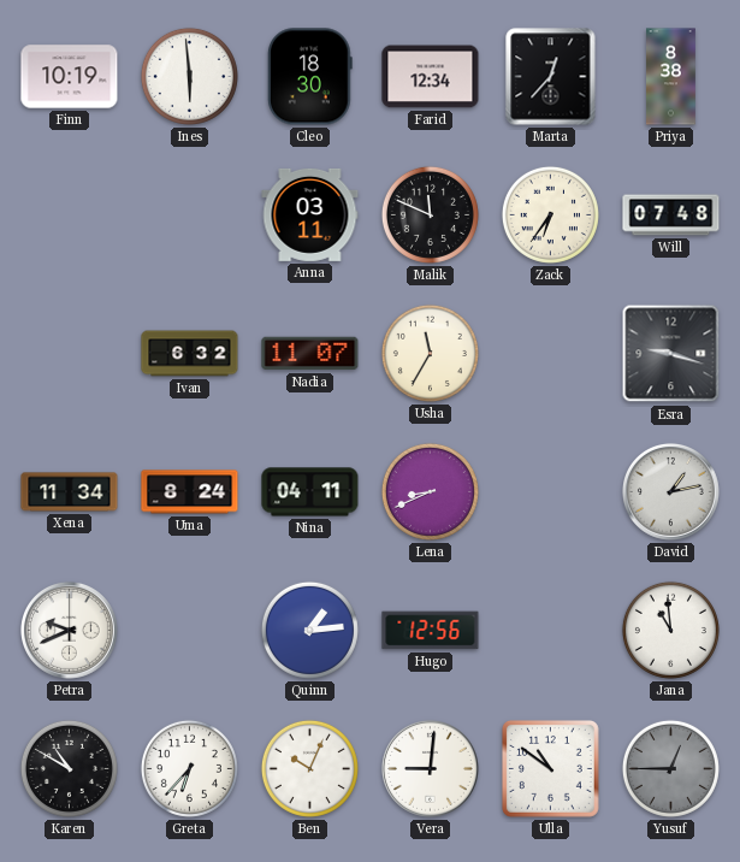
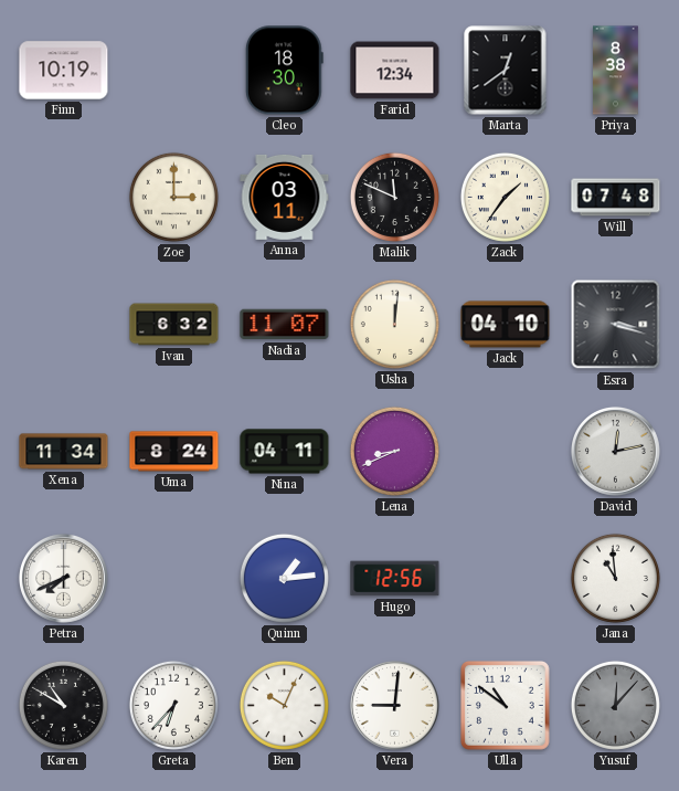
Ines: 5:59 -> none
Marta: 12:37 -> 12:39
Zoe: none -> 3:00
Zack: 6:36 -> 1:36
Usha: 11:35 -> 12:01
Jack: none -> 04:10
Esra: 9:18 -> 3:18
David: 1:13 -> 12:13
Petra: 9:41 -> 7:41
Yusuf: 12:45 -> 12:07
